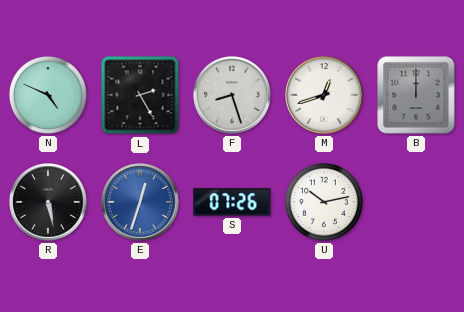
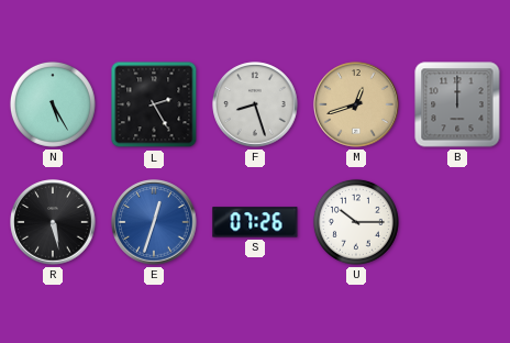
N: 4:49 -> 5:25
M dial: white -> champagne
U: 10:13 -> 10:15
